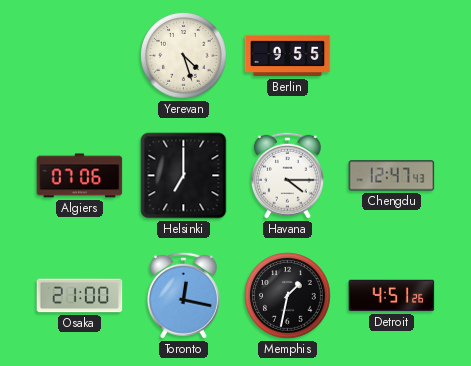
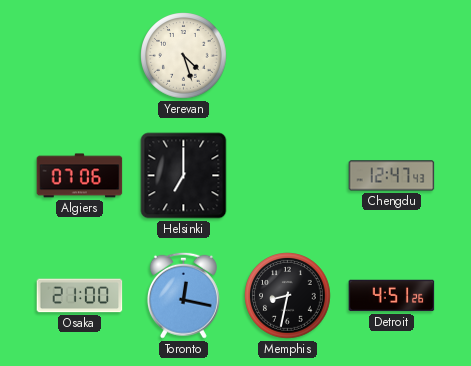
Berlin: 9:55 -> none
Havana: 4:15 -> none
Memphis: 1:32 -> 8:32
